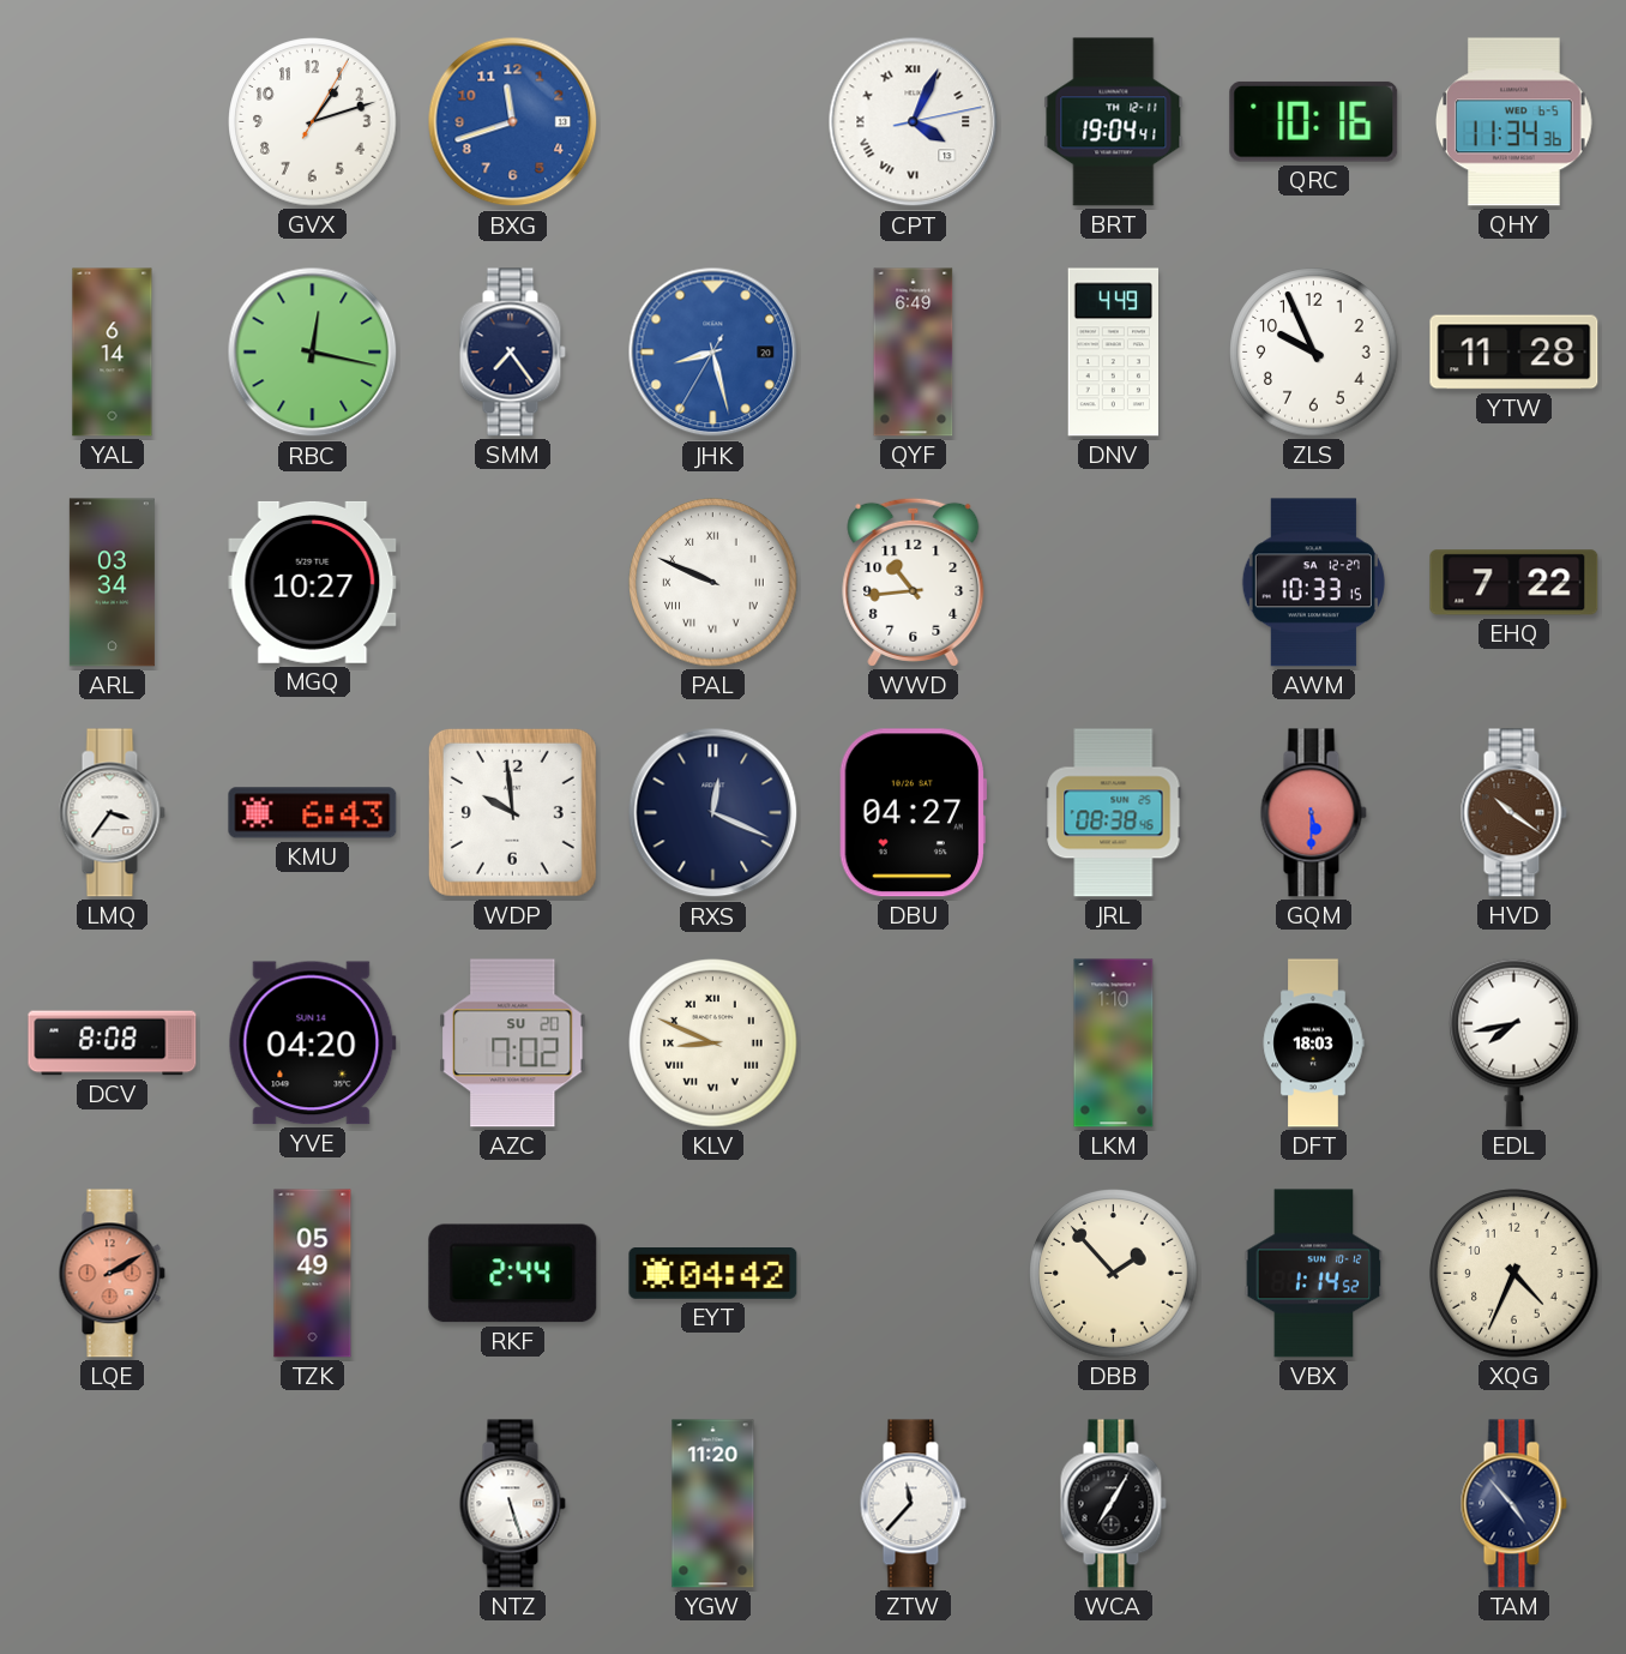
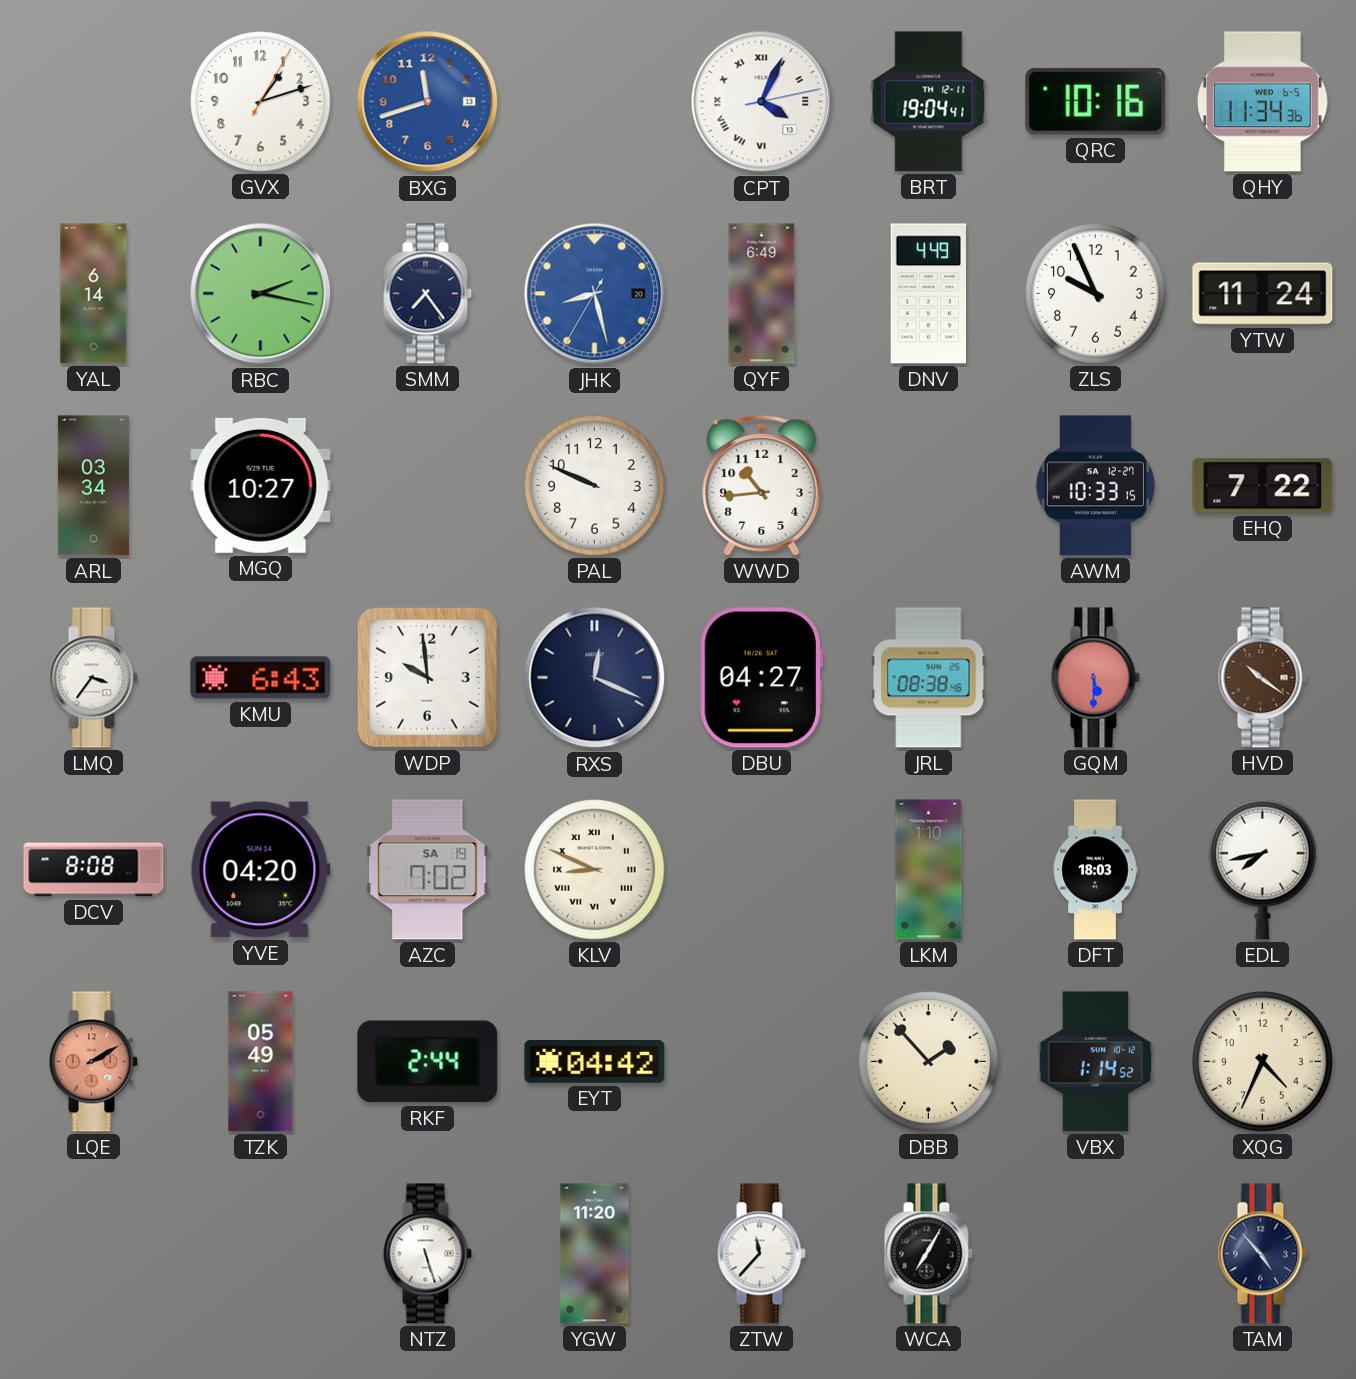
RBC: 12:17 -> 2:17
YTW: 11:28 -> 11:24
PAL numerals: Roman -> Arabic
AZC date: SU 20 -> SA 19
